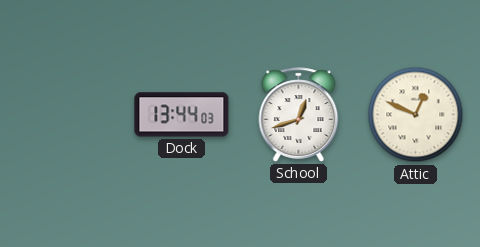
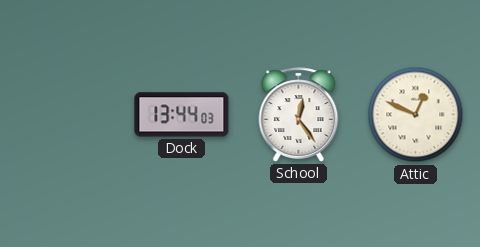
School: 12:42 -> 12:24
